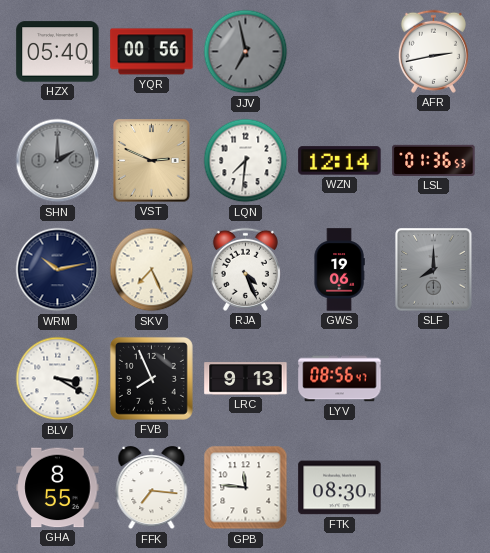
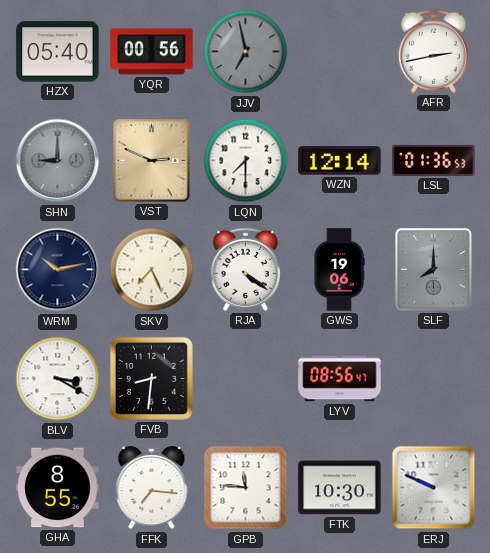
SHN: 2:00 -> 9:00
LQN: 7:31 -> 7:30
RJA: 4:26 -> 4:21
FVB: 7:56 -> 8:31
LRC: 9:13 -> none
FTK: 08:30 -> 10:30
ERJ: none -> 9:49
